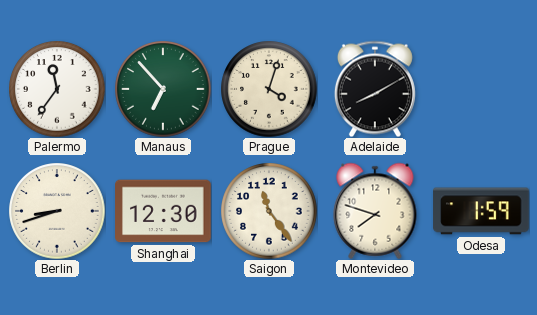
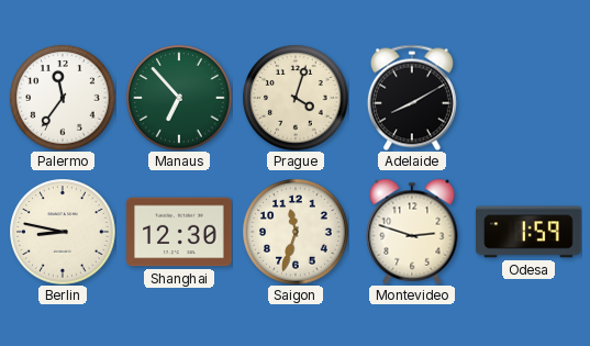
Berlin: 8:42 -> 8:47
Saigon: 11:24 -> 11:33
Montevideo: 7:48 -> 2:48
